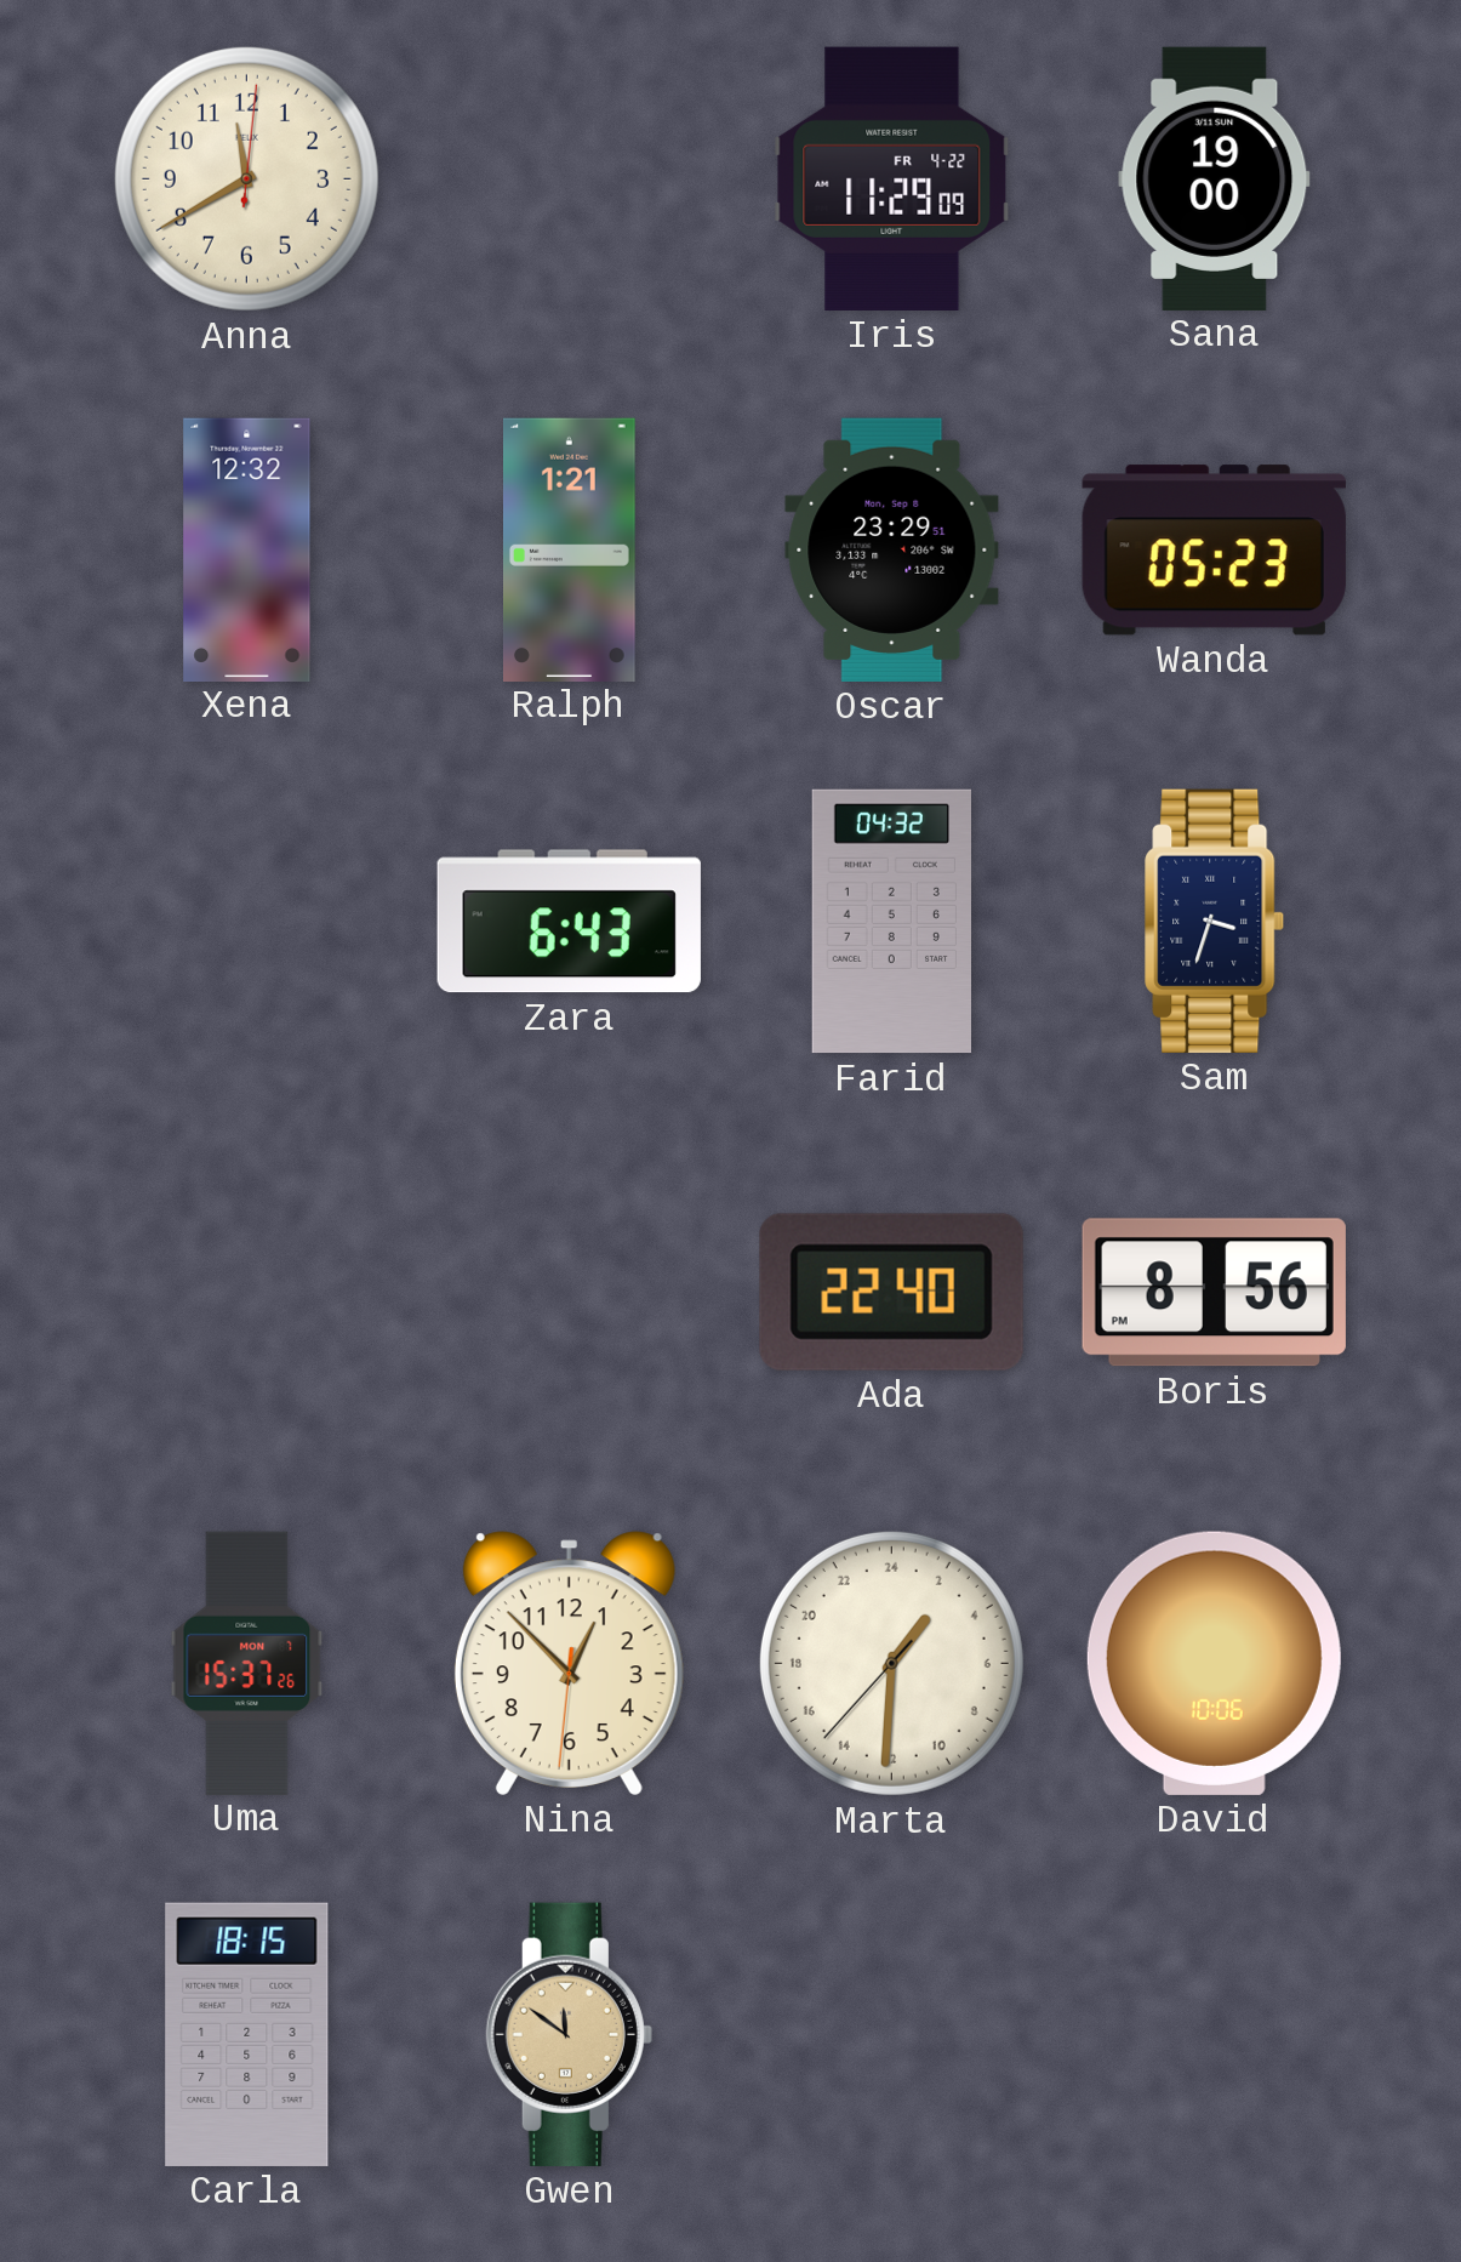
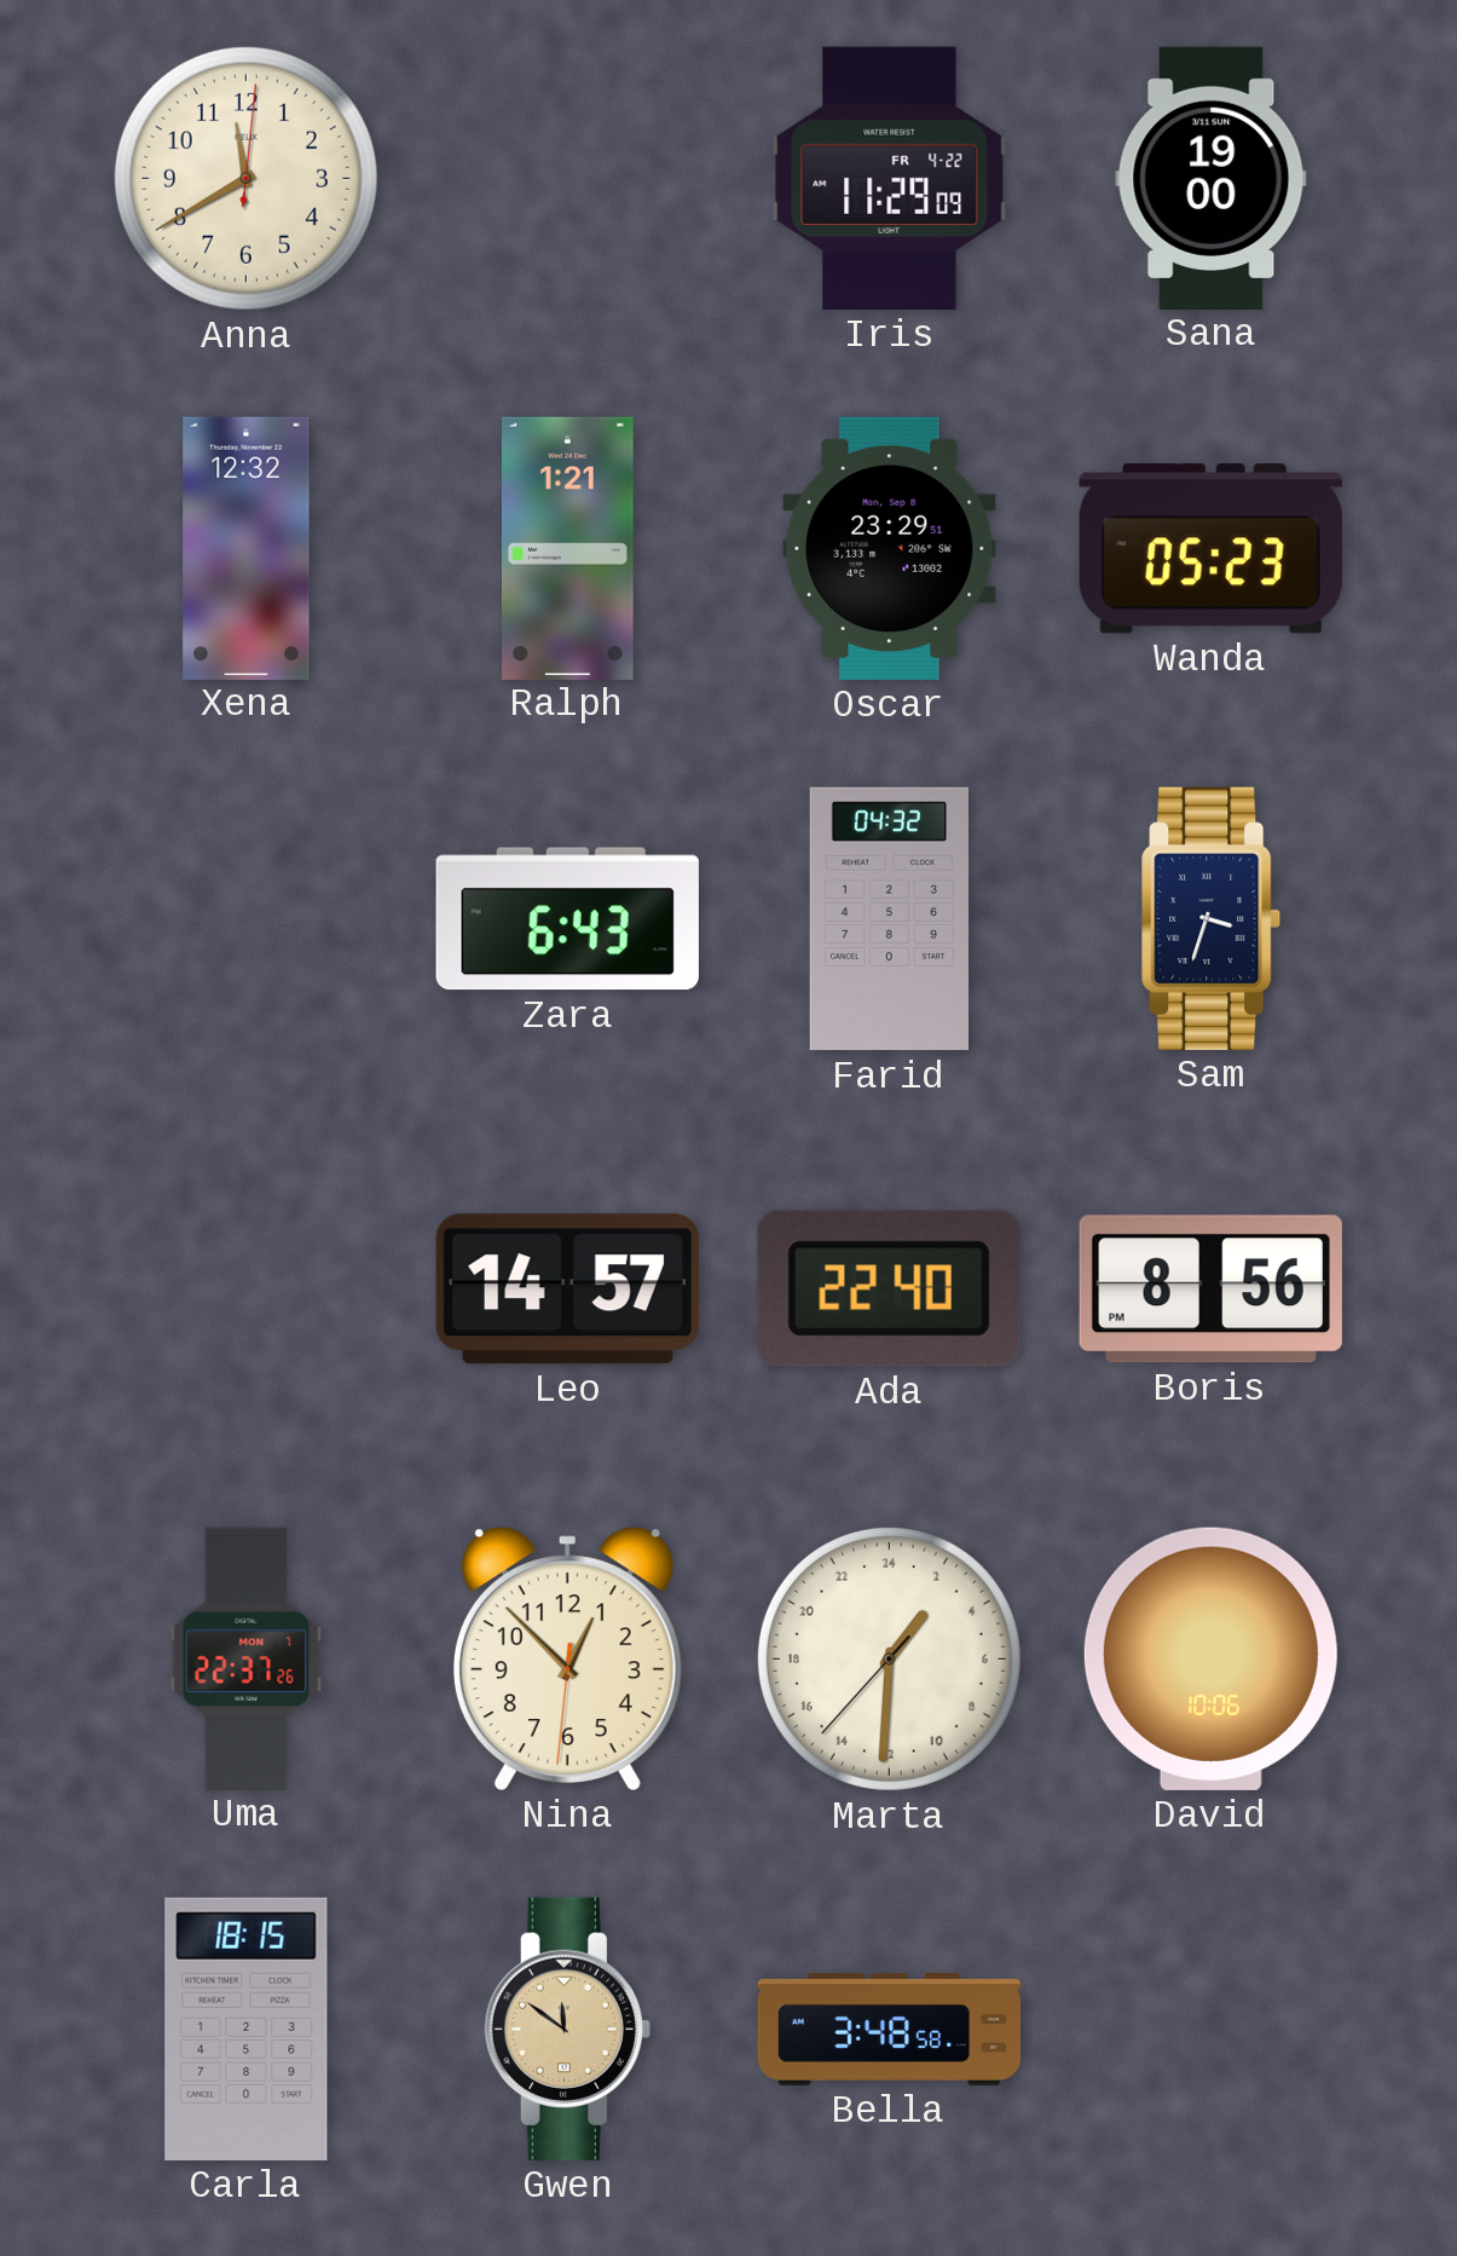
Leo: none -> 14:57
Uma: 15:37 -> 22:37
Bella: none -> 3:48
